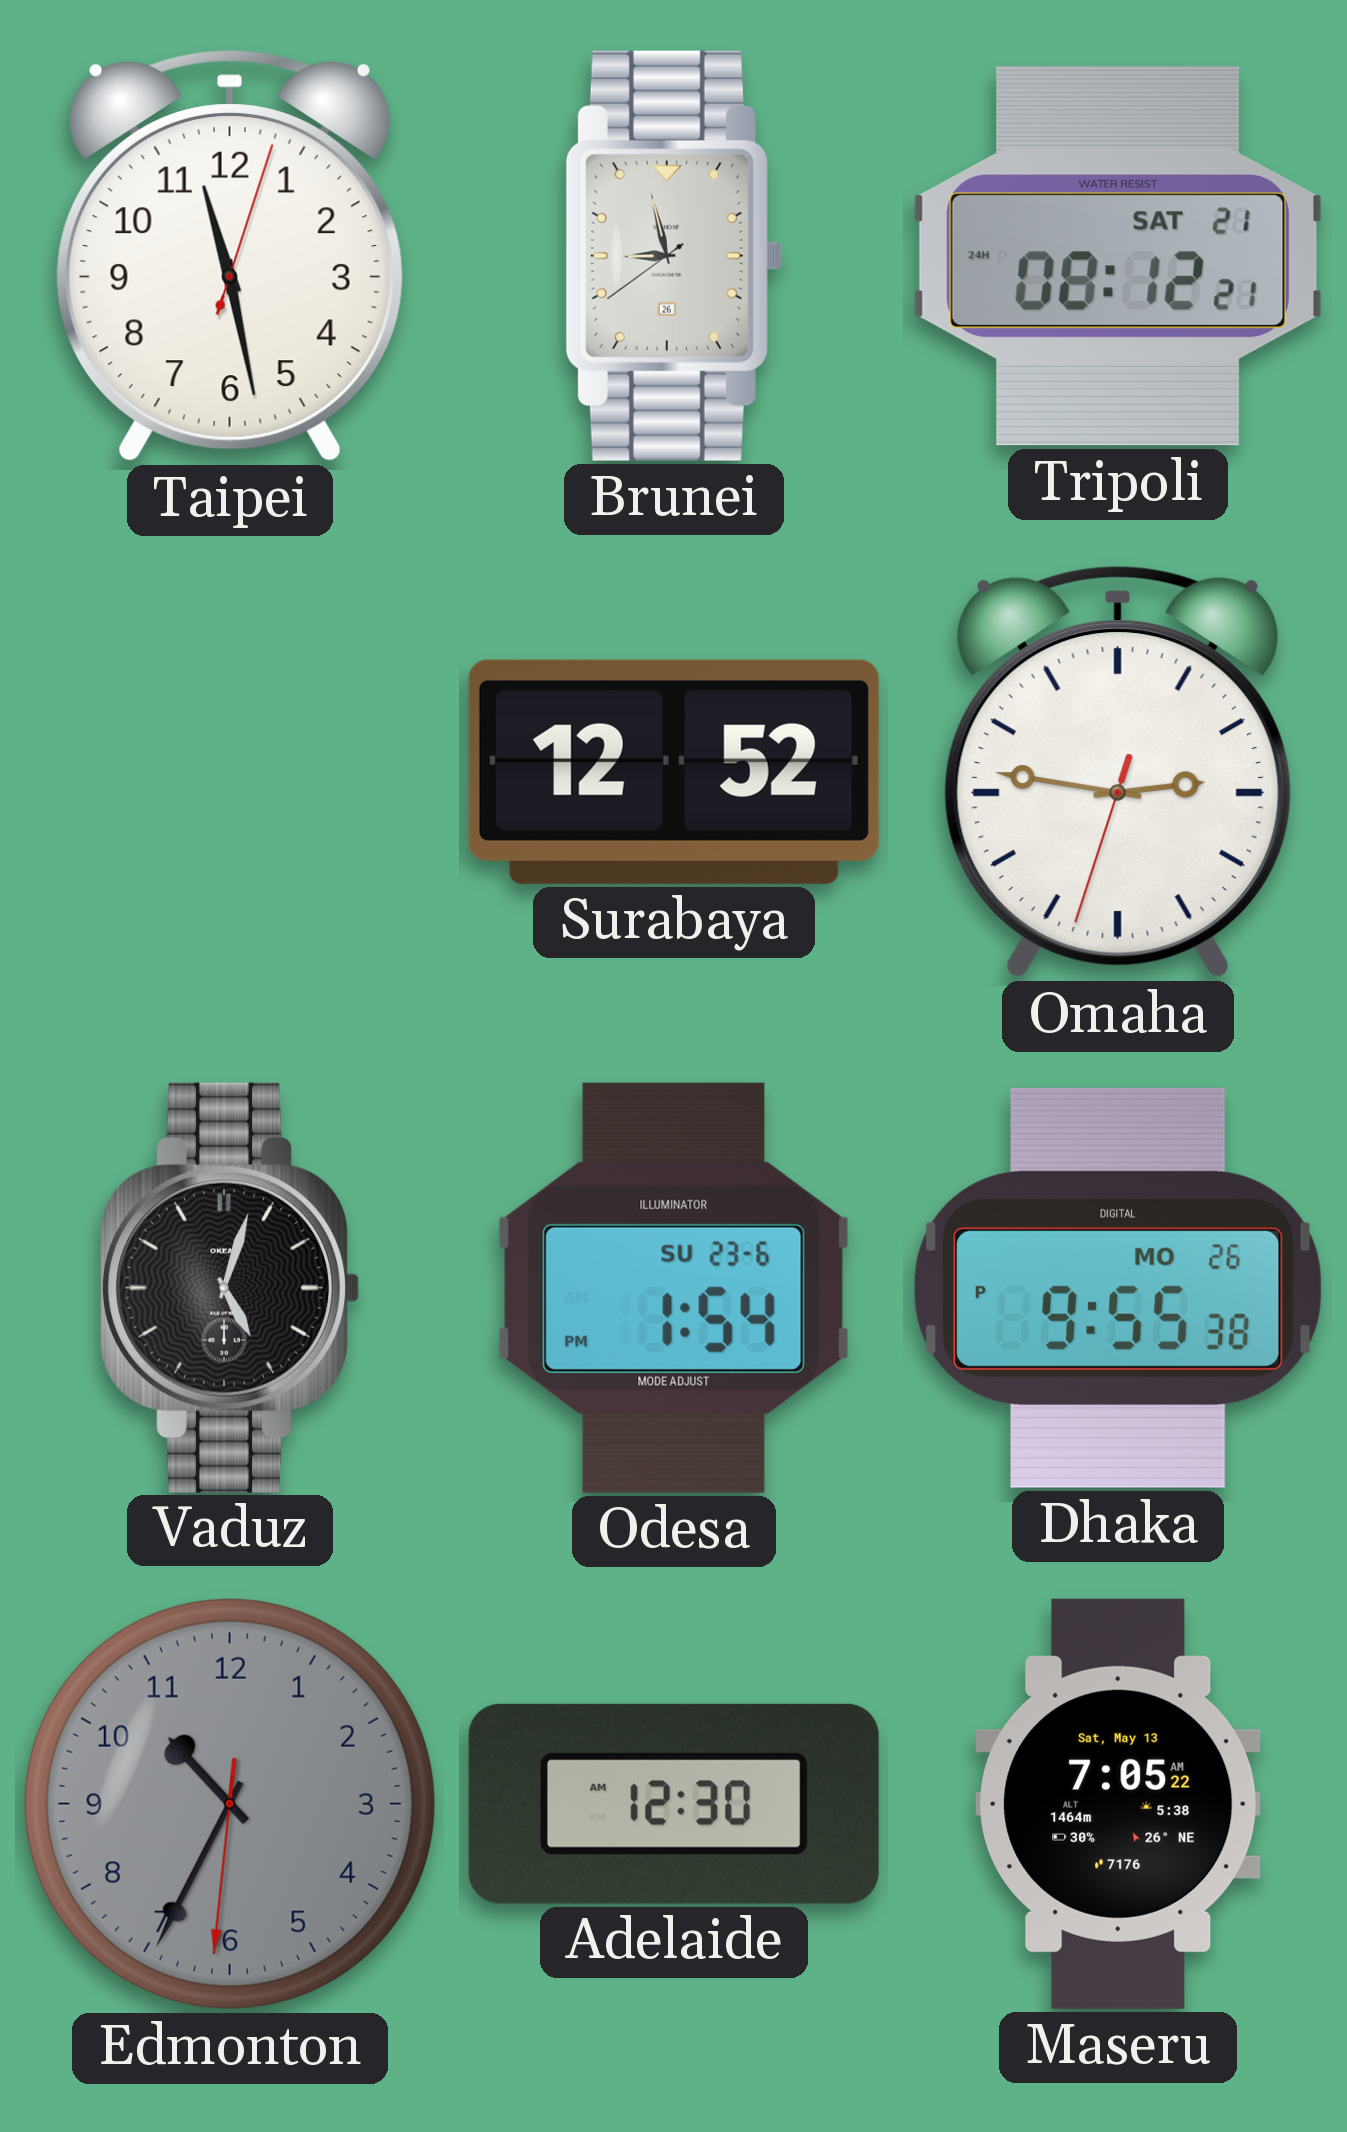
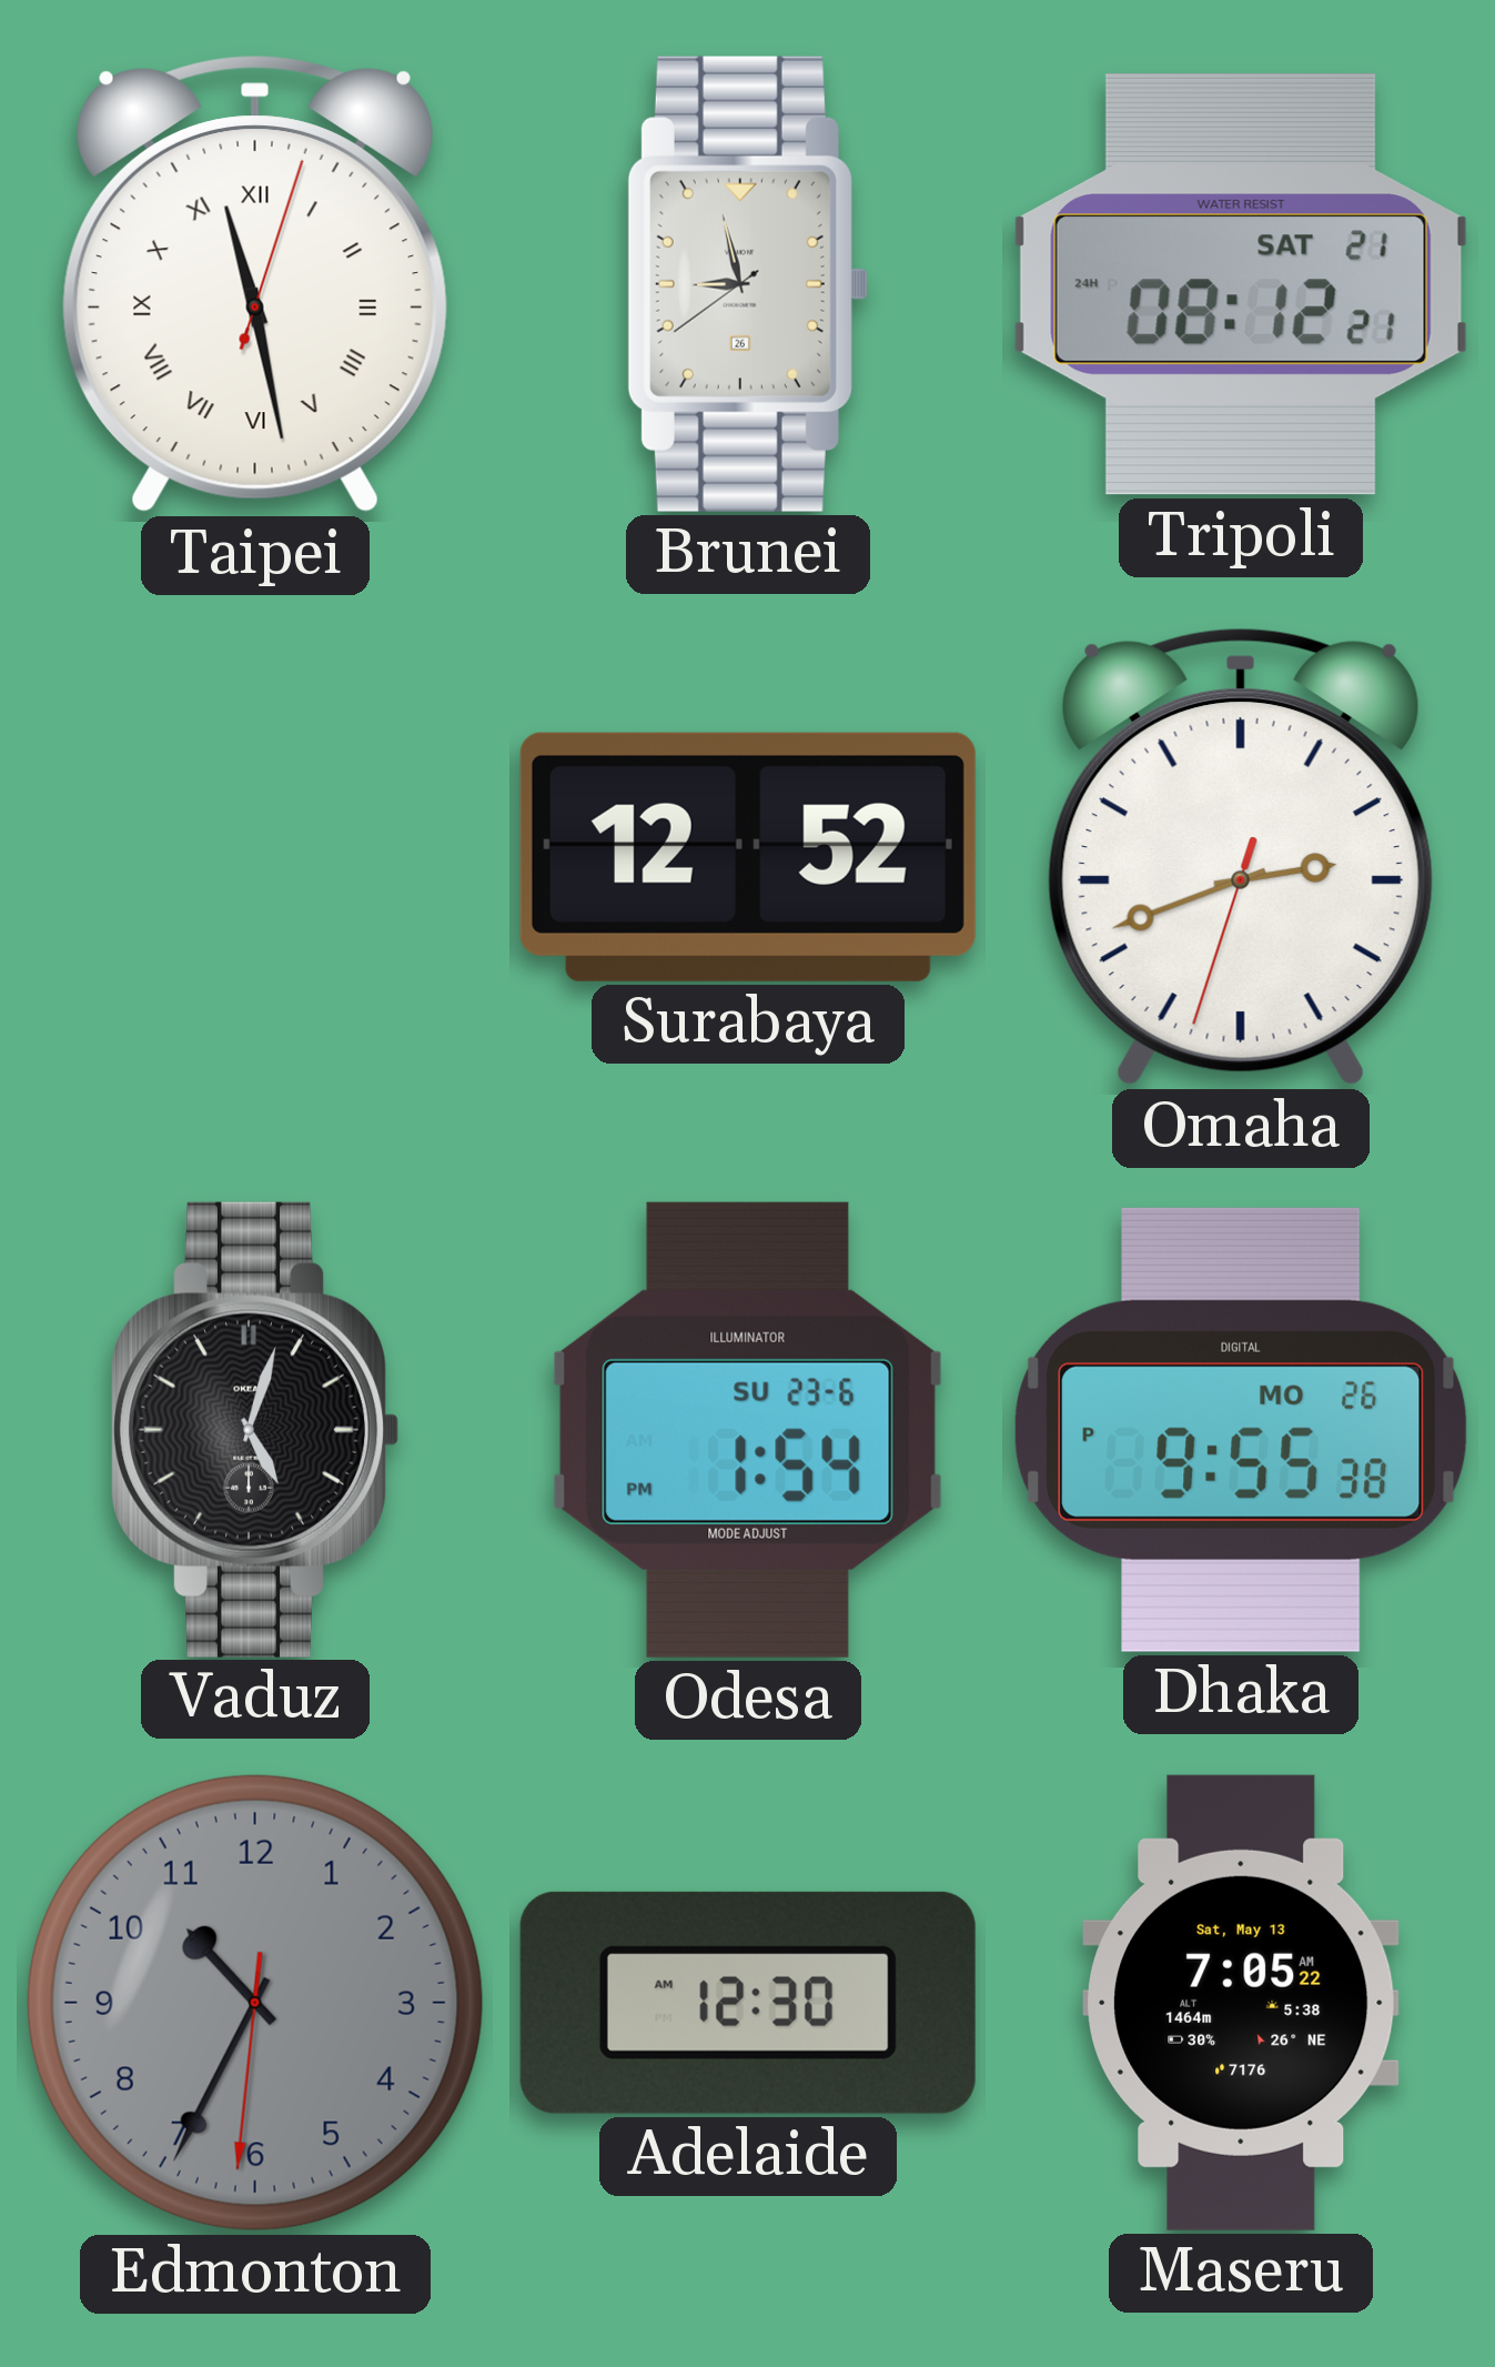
Taipei numerals: Arabic -> Roman
Omaha: 2:46 -> 2:41
